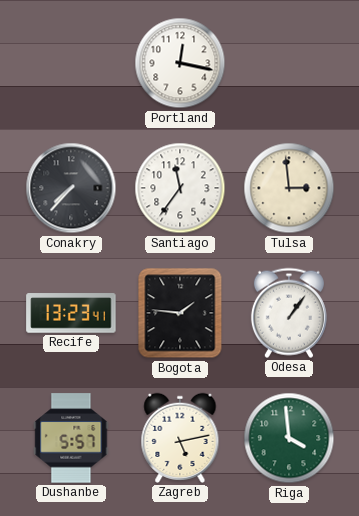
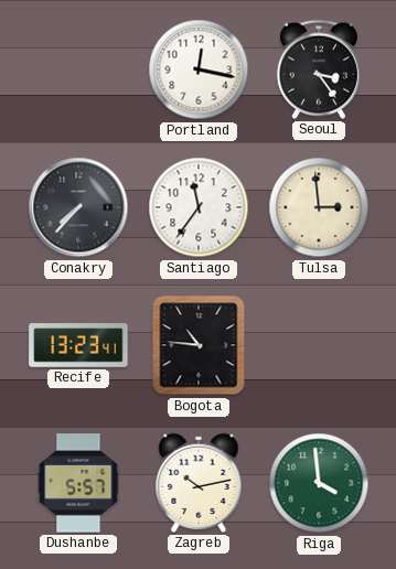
Seoul: none -> 3:24
Bogota: 1:46 -> 10:46
Odesa: 1:06 -> none
Zagreb: 5:13 -> 10:13
